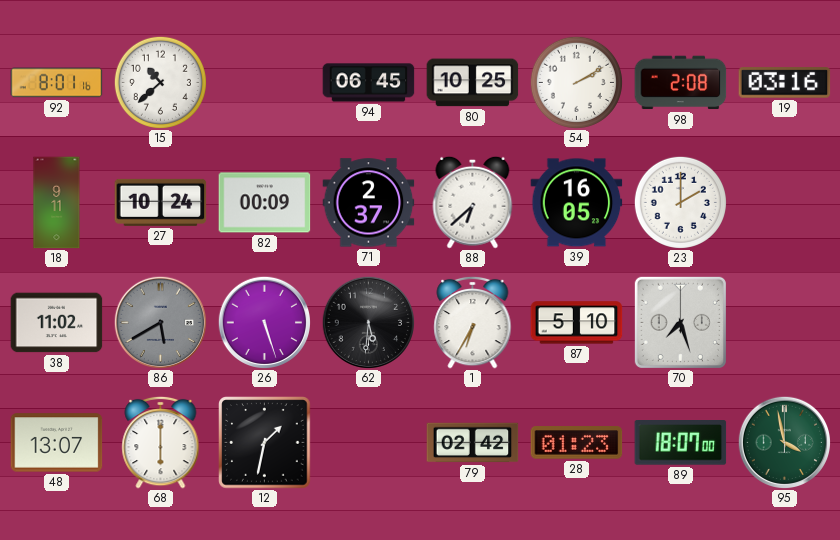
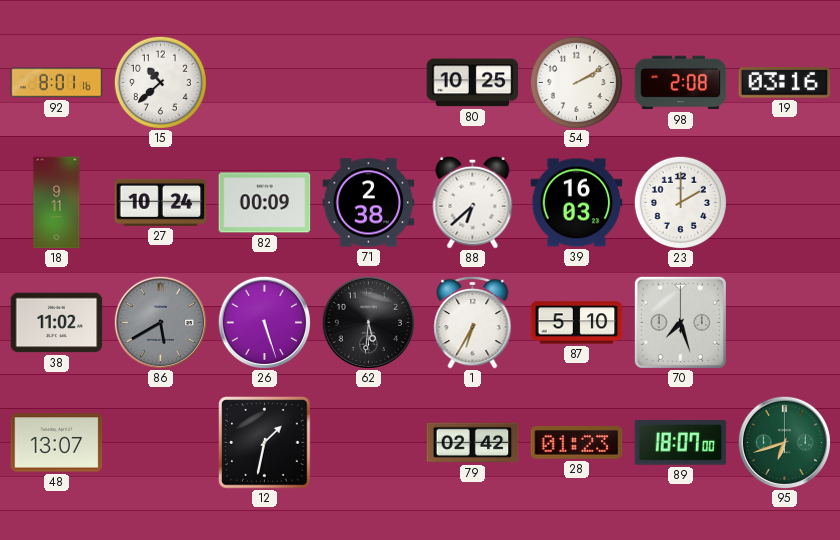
94: 06:45 -> none
71: 2:37 -> 2:38
39: 16:05 -> 16:03
68: 6:00 -> none
95: 3:58 -> 6:42
